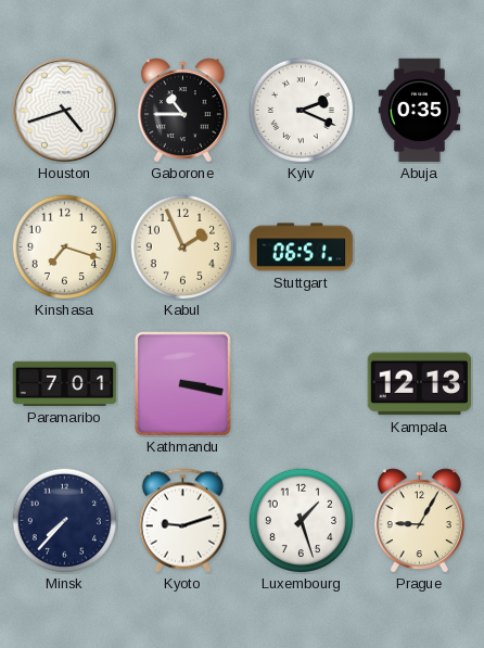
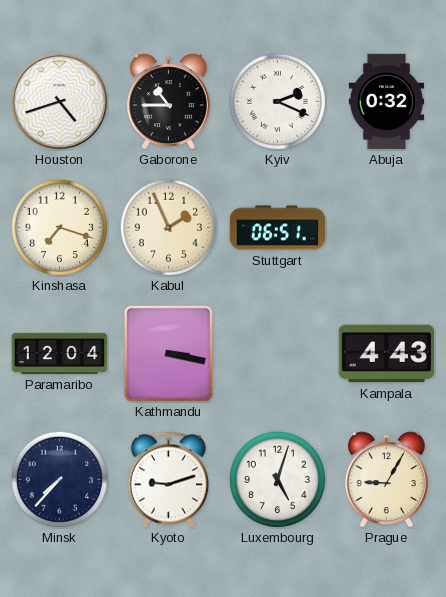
Abuja: 0:35 -> 0:32
Paramaribo: 7:01 -> 12:04
Kampala: 12:13 -> 4:43
Luxembourg: 1:27 -> 5:03
